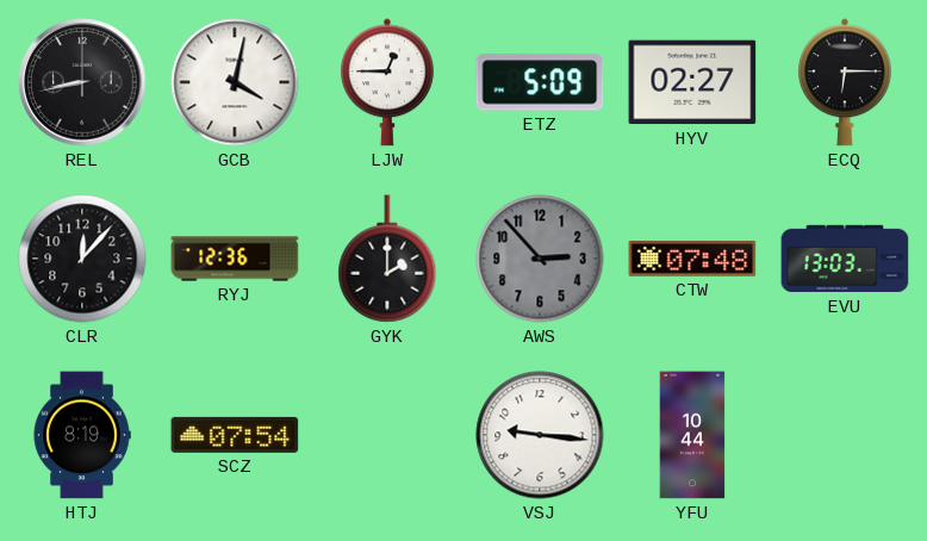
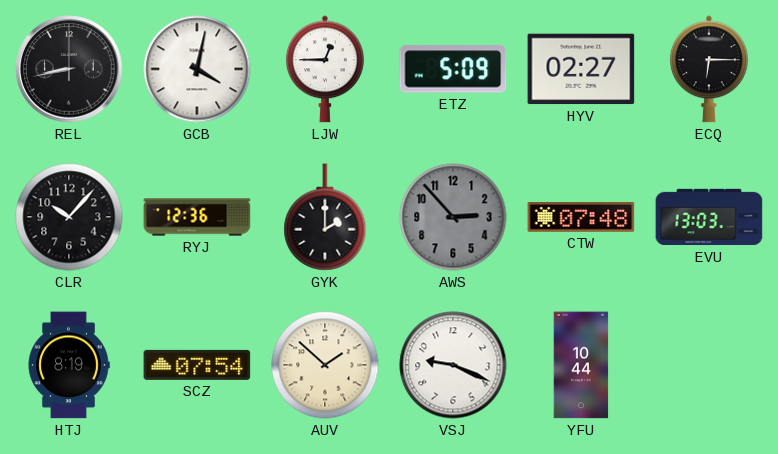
CLR: 12:07 -> 10:07
AUV: none -> 1:52
VSJ: 9:16 -> 9:19
